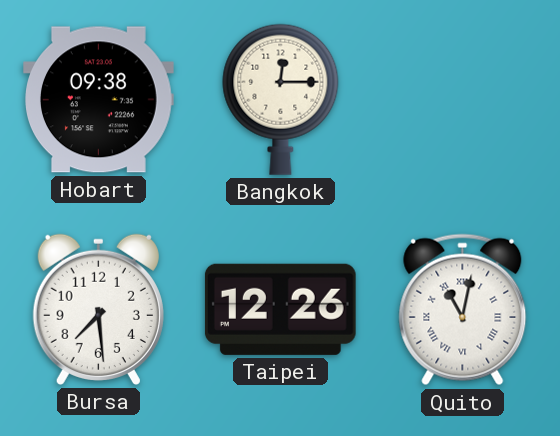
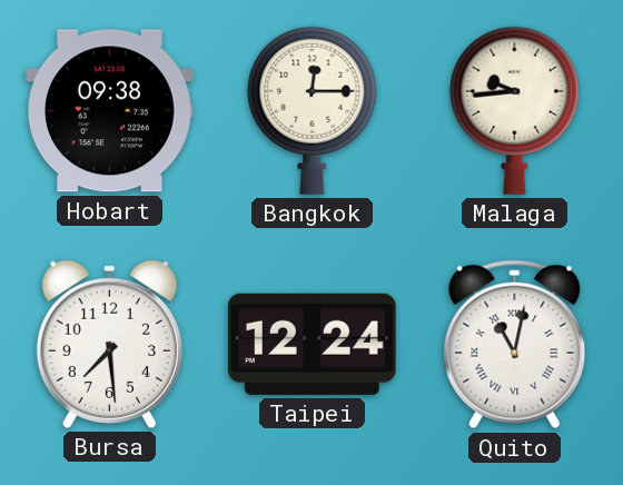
Malaga: none -> 9:44
Taipei: 12:26 -> 12:24
